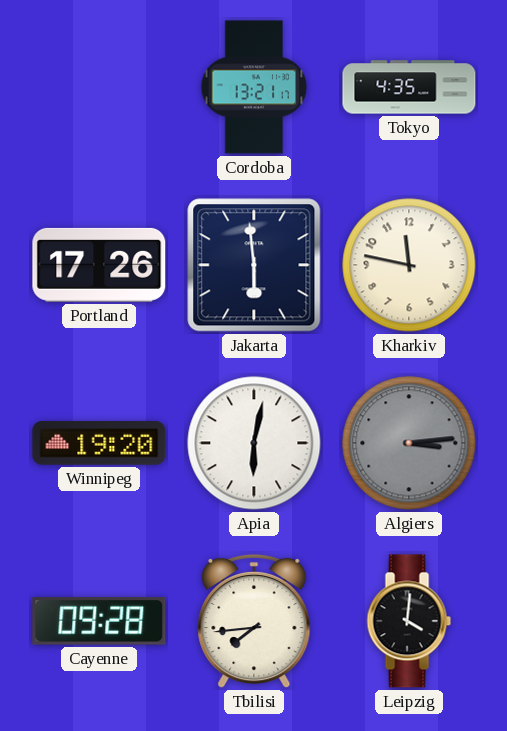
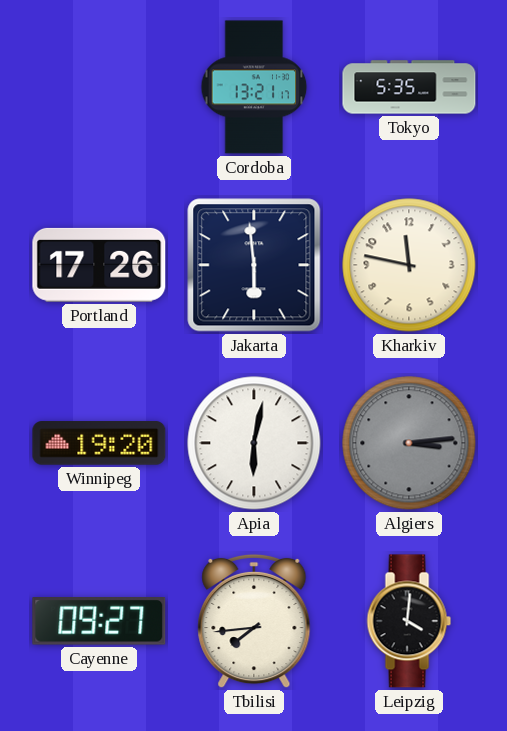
Tokyo: 4:35 -> 5:35
Cayenne: 09:28 -> 09:27
